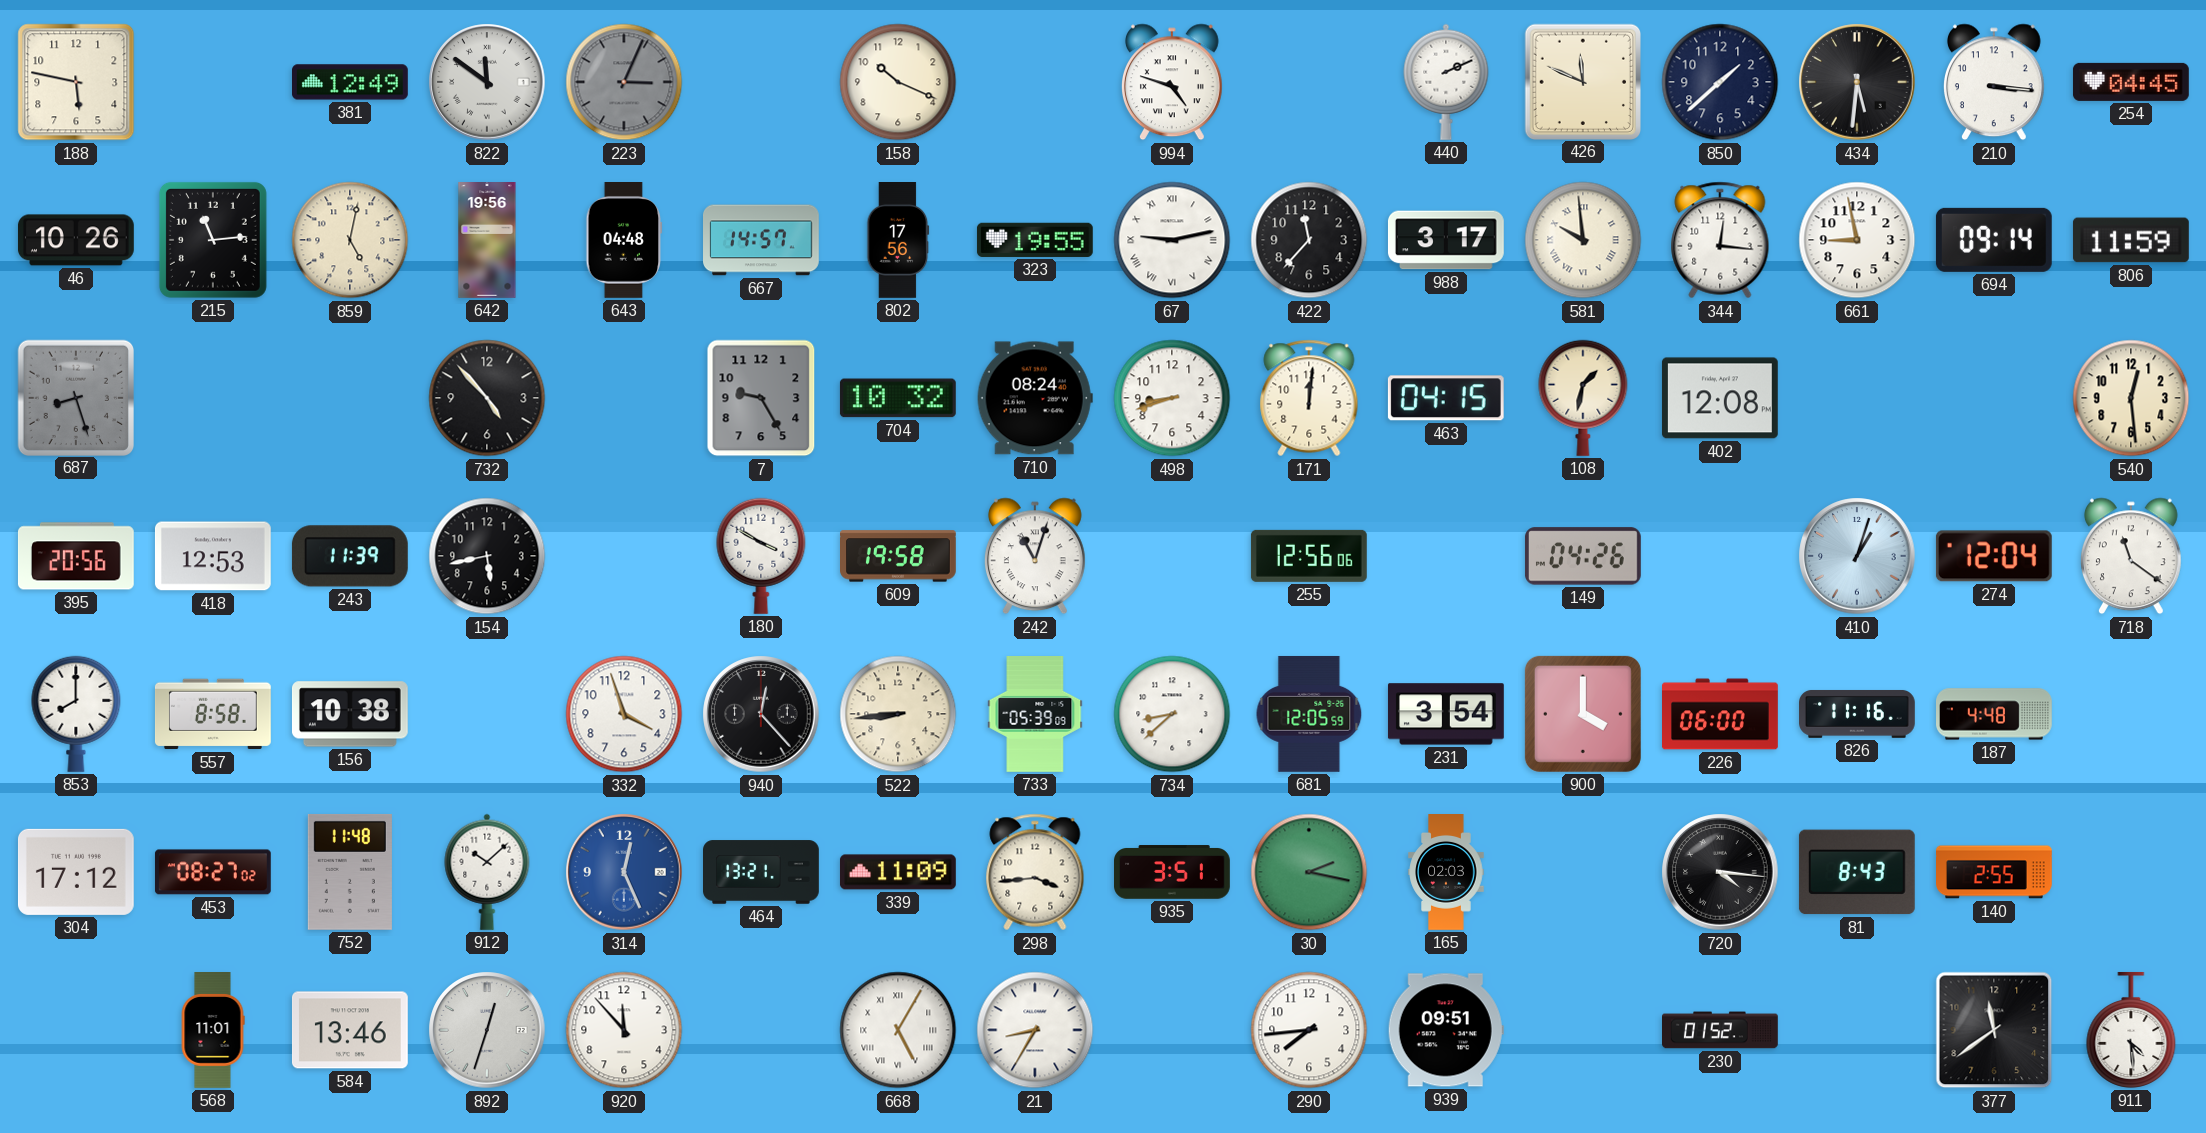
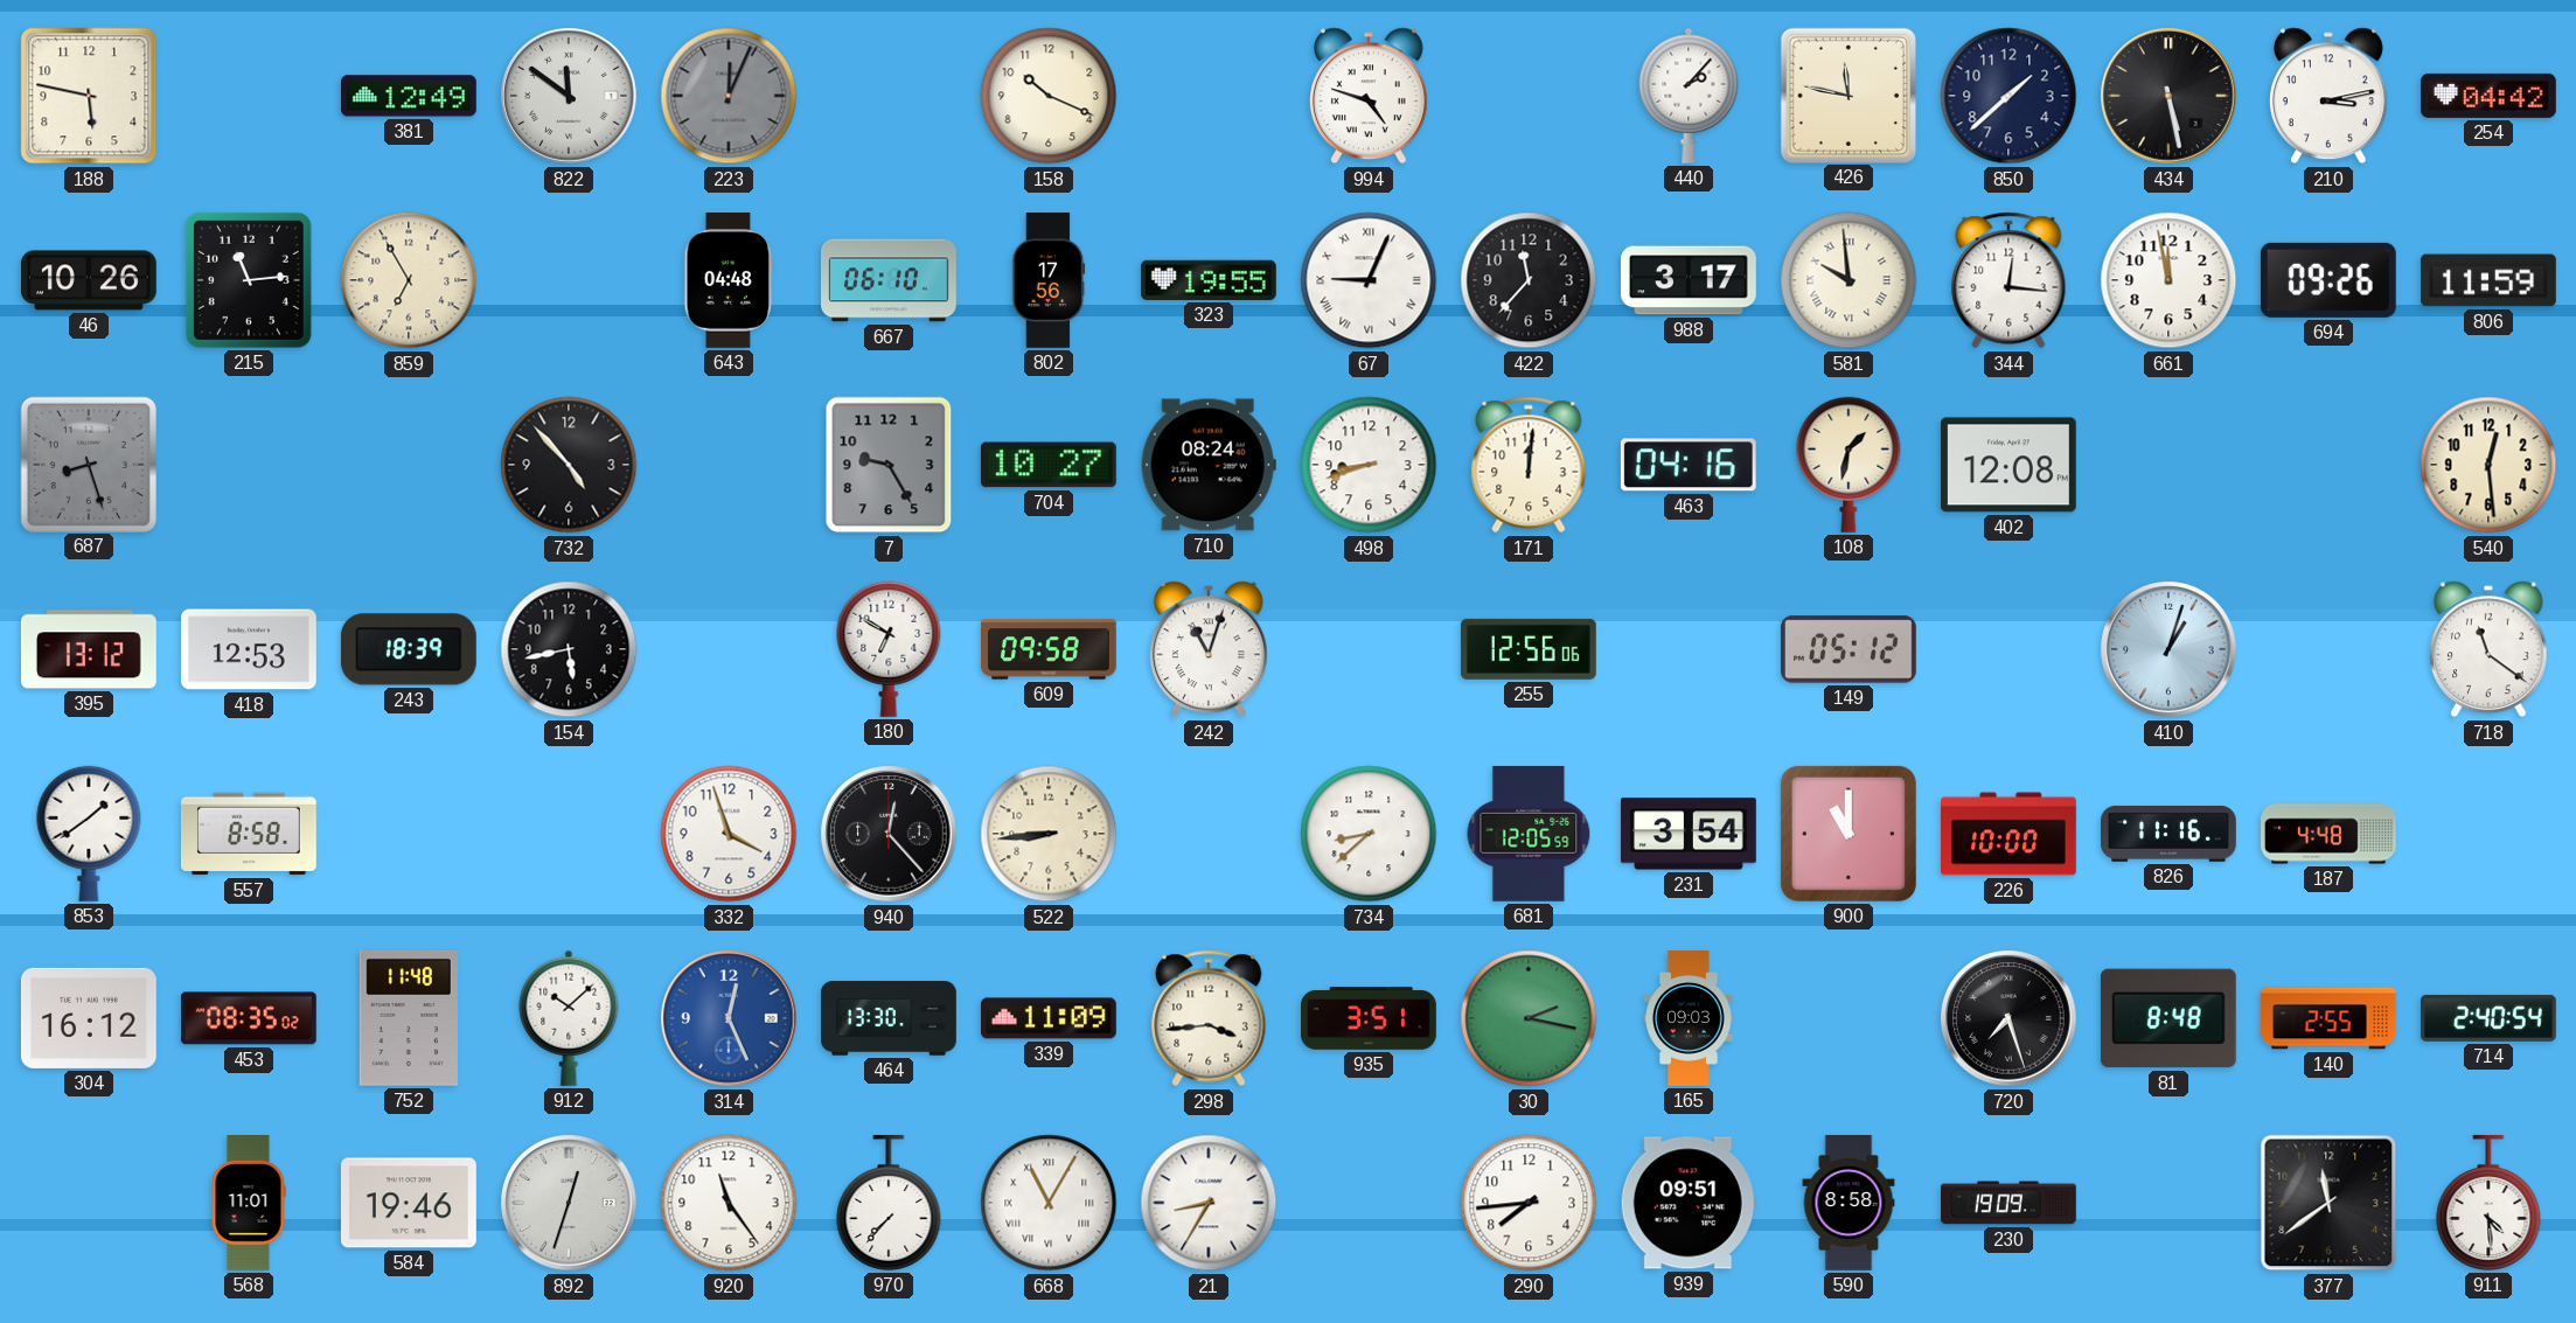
223: 3:04 -> 12:04
440: 2:11 -> 2:07
426: 11:49 -> 11:47
434: 5:31 -> 5:28
210: 3:16 -> 3:13
254: 04:45 -> 04:42
859: 5:02 -> 6:55
642: 19:56 -> none
667: 14:57 -> 06:10
67: 9:13 -> 9:04
661: 8:58 -> 11:58
694: 09:14 -> 09:26
704: 10:32 -> 10:27
463: 04:15 -> 04:16
395: 20:56 -> 13:12
243: 11:39 -> 18:39
180: 3:50 -> 6:50
609: 19:58 -> 09:58
149: 04:26 -> 05:12
274: 12:04 -> none
853: 8:00 -> 1:39
156: 10:38 -> none
733: 05:39 -> none
900: 4:00 -> 11:00
226: 06:00 -> 10:00
304: 17:12 -> 16:12
453: 08:27 -> 08:35
464: 13:21 -> 13:30
165: 02:03 -> 09:03
720: 4:16 -> 7:27
81: 8:43 -> 8:48
714: none -> 2:40
584: 13:46 -> 19:46
920: 11:53 -> 11:24
970: none -> 7:37
668: 5:05 -> 11:05
590: none -> 8:58
230: 01:52 -> 19:09
